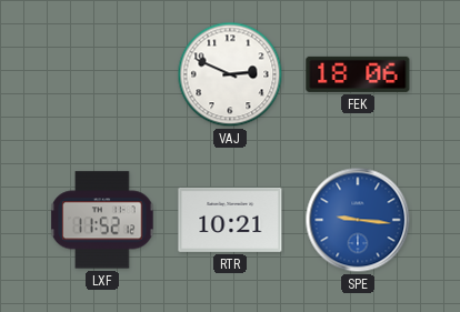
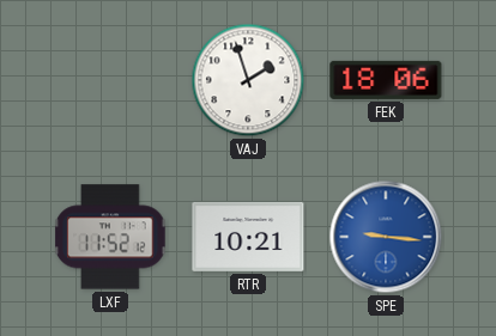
VAJ: 2:49 -> 1:57
